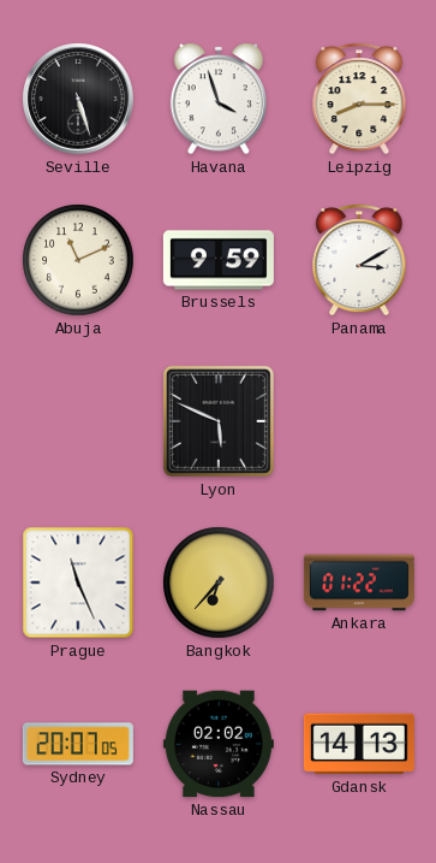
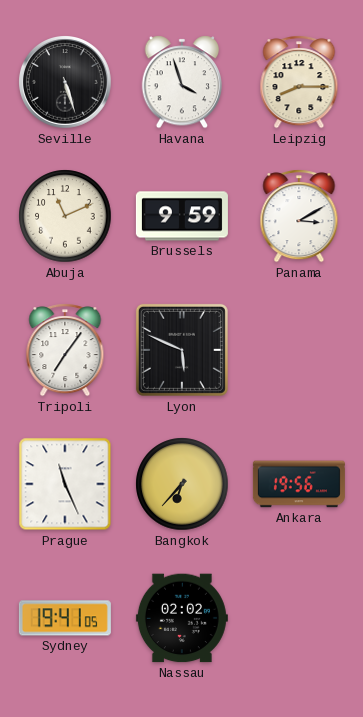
Tripoli: none -> 7:06
Ankara: 01:22 -> 19:56
Sydney: 20:07 -> 19:41
Gdansk: 14:13 -> none
